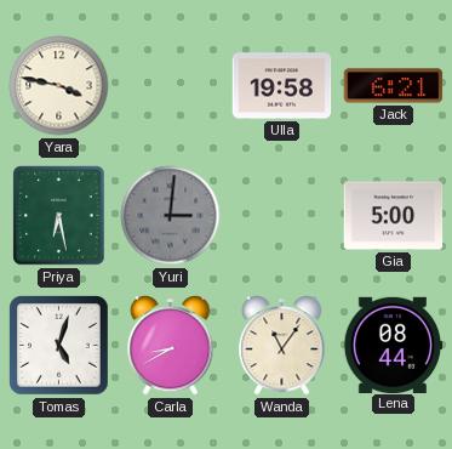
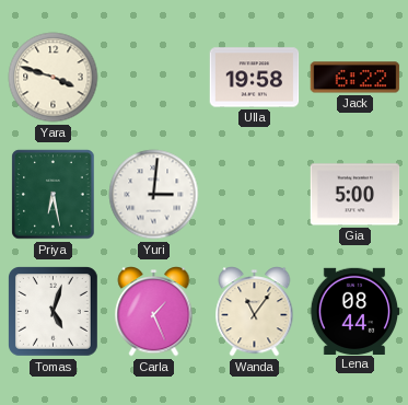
Yara: 3:47 -> 3:48
Jack: 6:21 -> 6:22
Yuri dial: grey -> white
Carla: 8:40 -> 1:26
